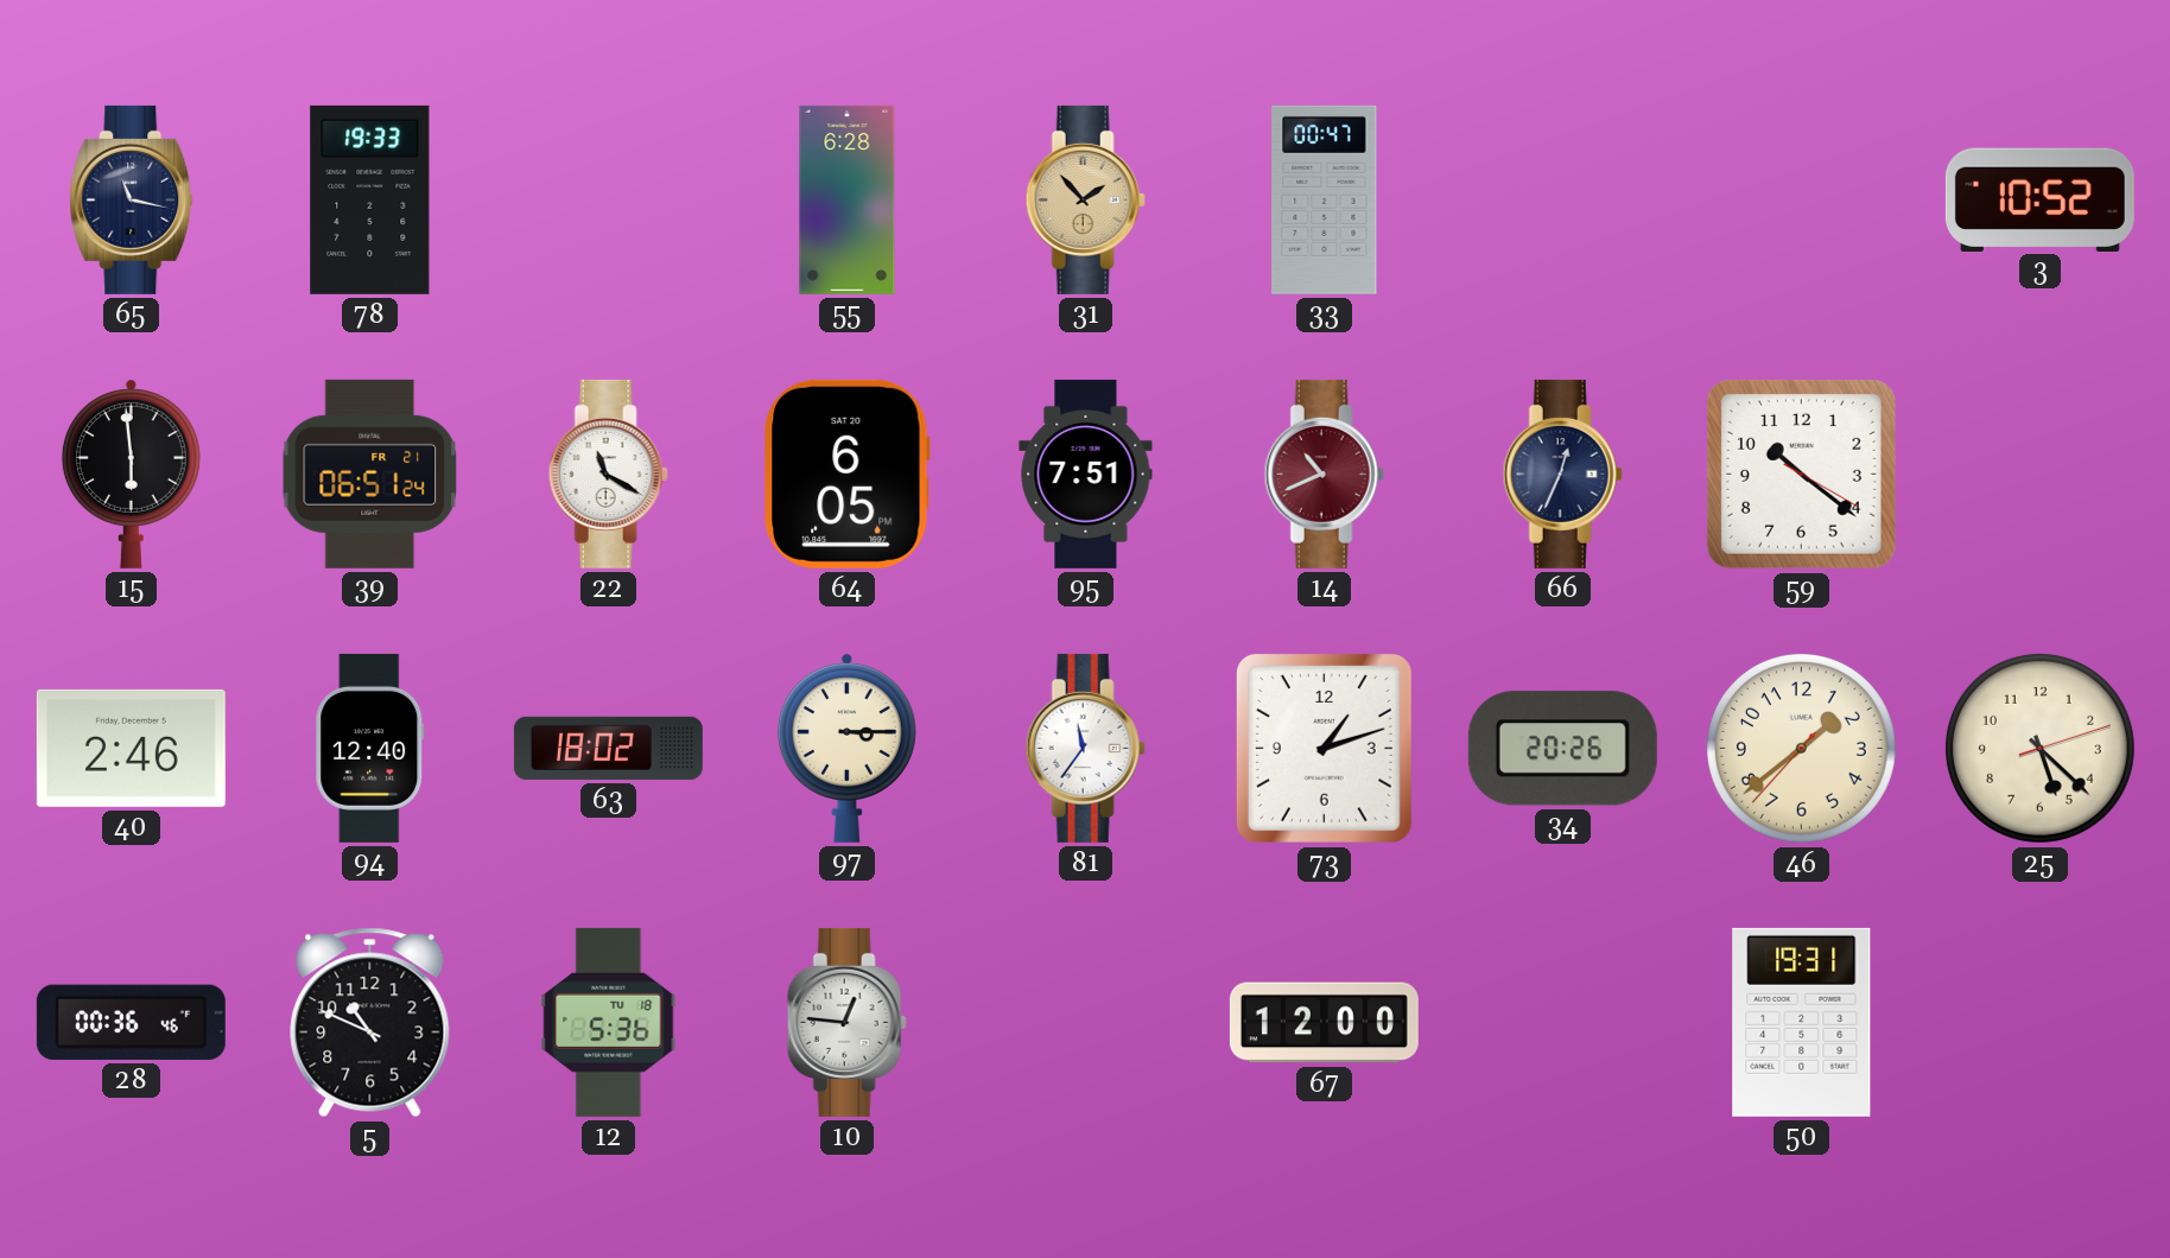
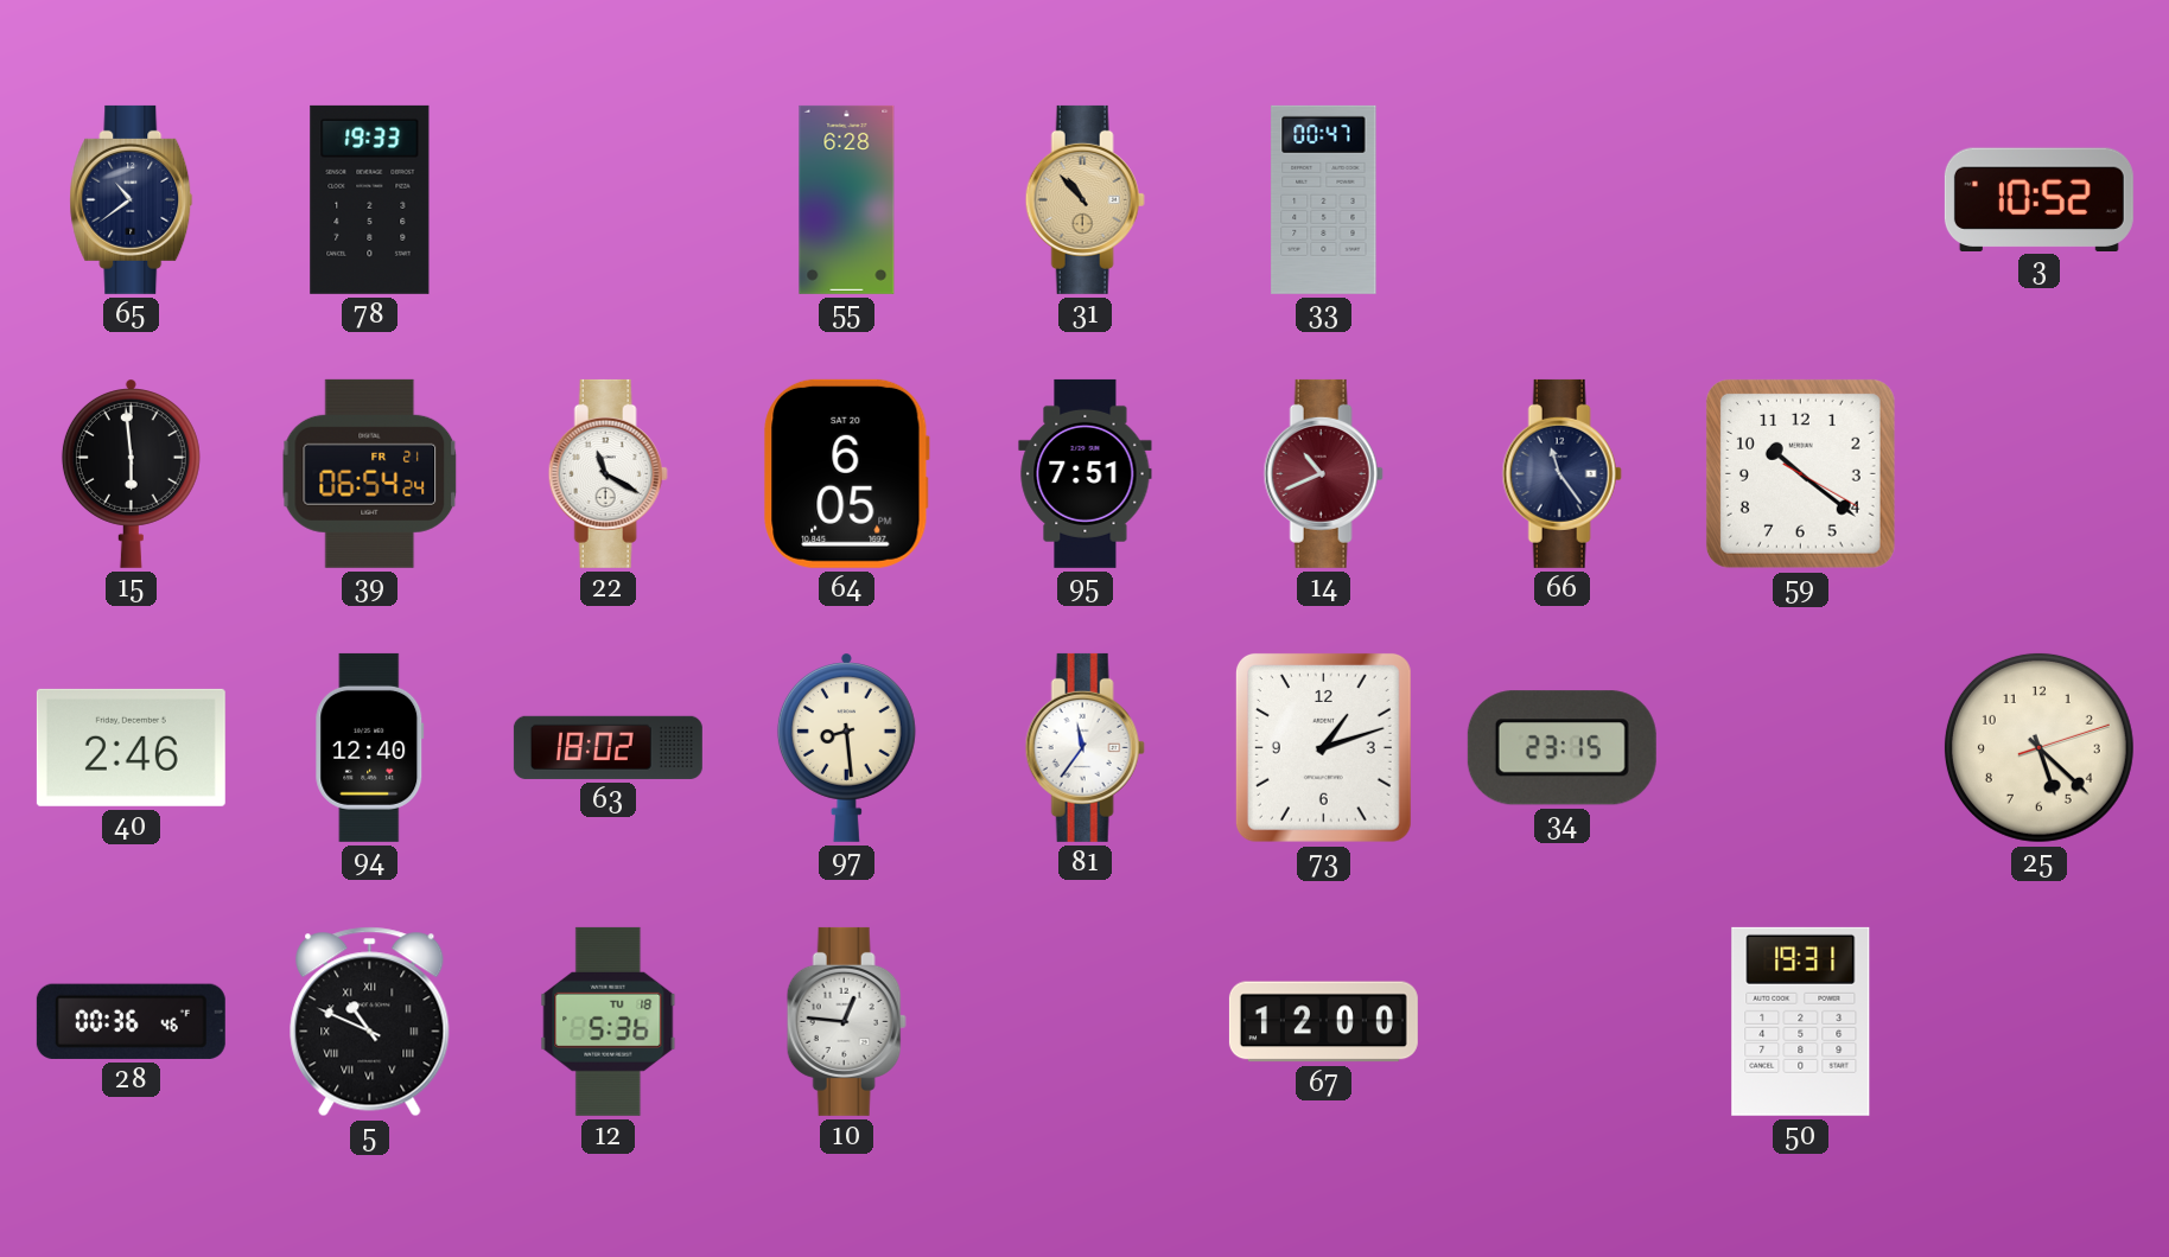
65: 11:17 -> 10:39
31: 1:53 -> 10:53
39: 06:51 -> 06:54
66: 12:34 -> 11:24
97: 3:15 -> 8:29
34: 20:26 -> 23:15
46: 1:38 -> none
5 numerals: Arabic -> Roman
